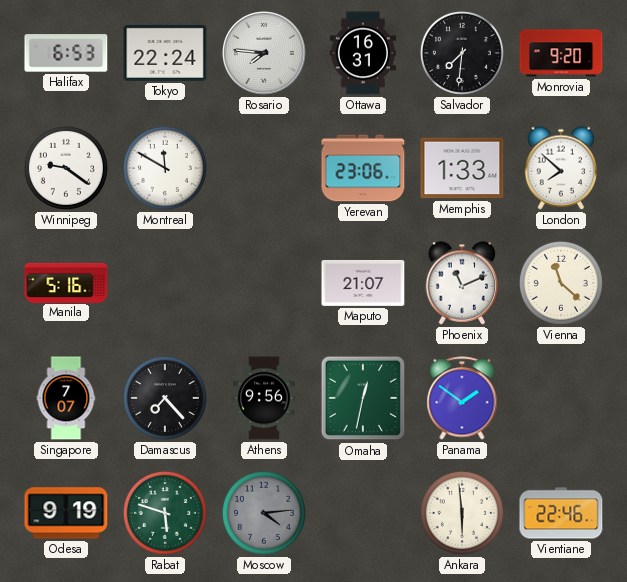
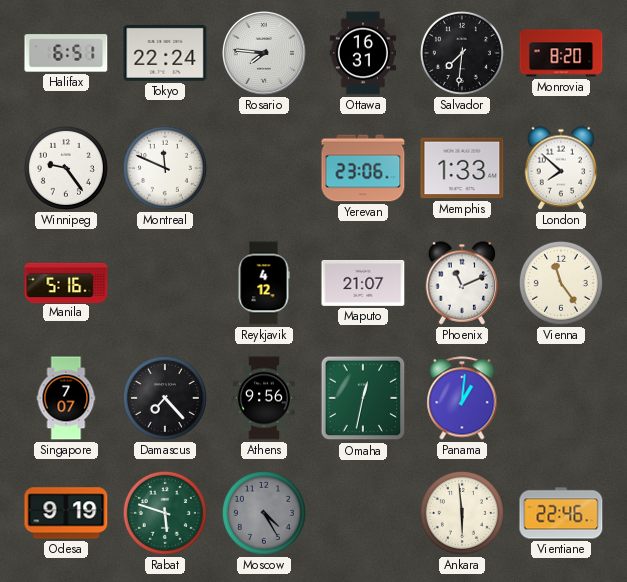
Halifax: 6:53 -> 6:51
Monrovia: 9:20 -> 8:20
Winnipeg: 9:21 -> 9:24
Montreal: 11:50 -> 11:49
Reykjavik: none -> 4:12
Vienna: 11:22 -> 11:24
Panama: 1:51 -> 1:01
Moscow: 4:14 -> 4:25
